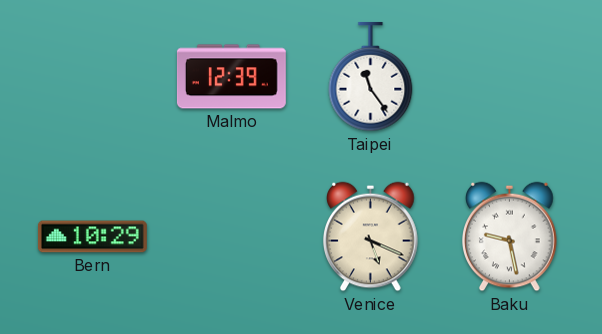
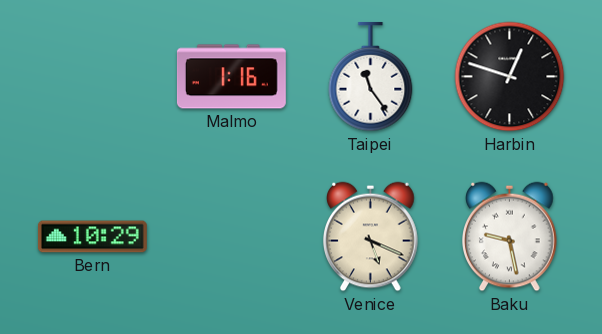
Malmo: 12:39 -> 1:16
Harbin: none -> 12:48
